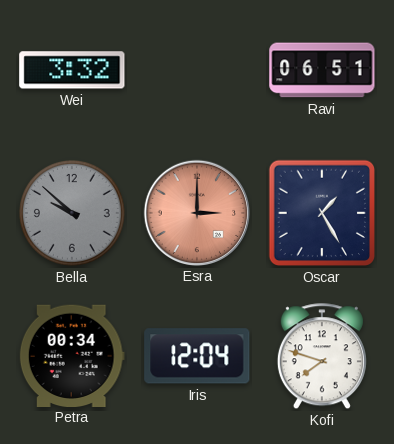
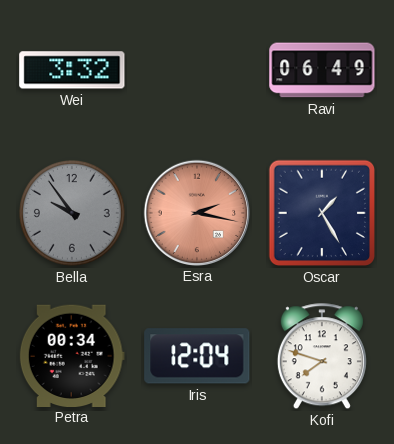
Ravi: 06:51 -> 06:49
Bella: 9:52 -> 9:54
Esra: 3:00 -> 2:17
